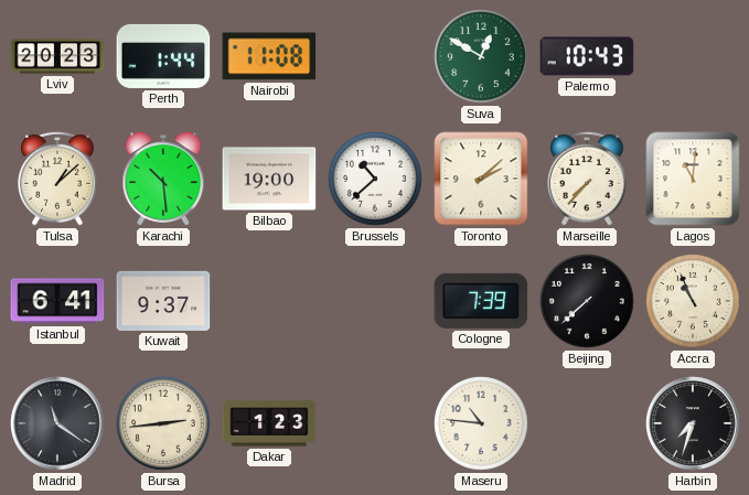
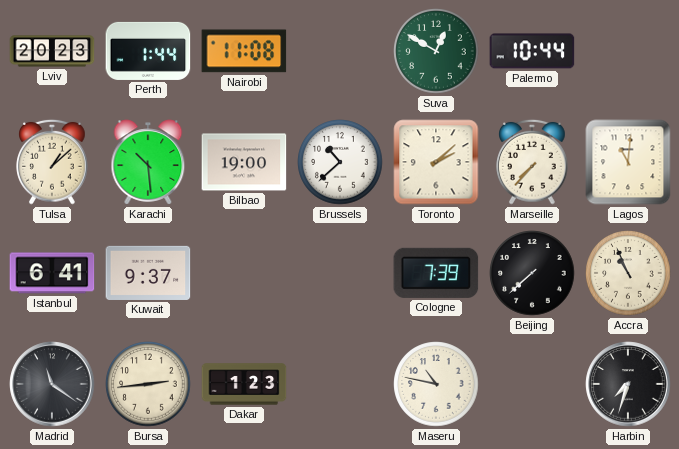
Palermo: 10:43 -> 10:44
Maseru: 10:46 -> 10:47
